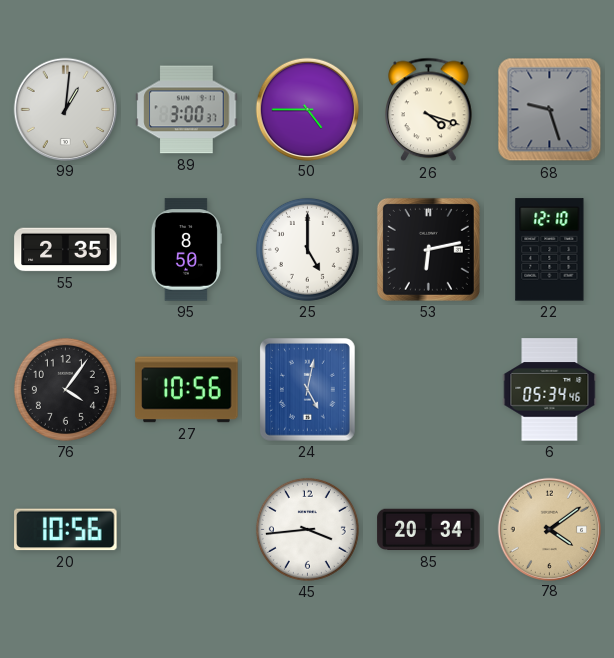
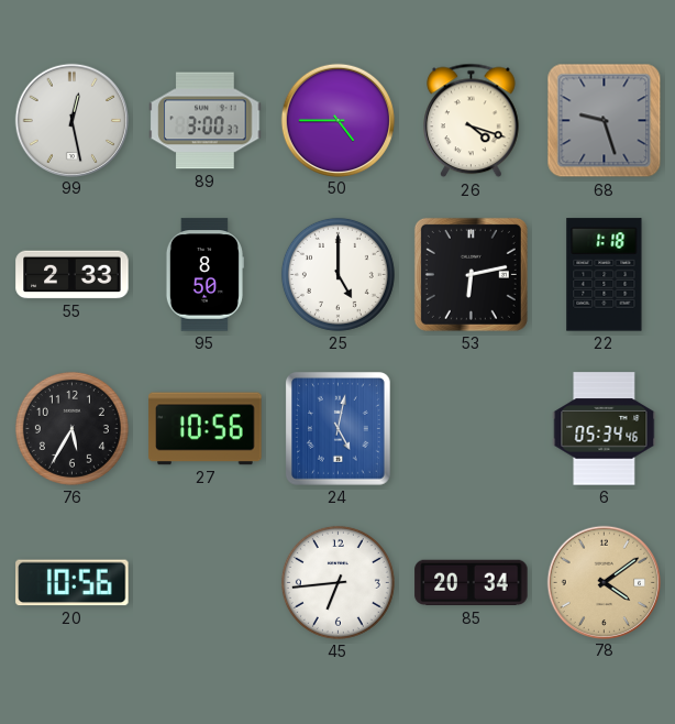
99: 1:01 -> 12:28
55: 2:35 -> 2:33
22: 12:10 -> 1:18
76: 4:06 -> 5:35
45: 3:44 -> 6:44
